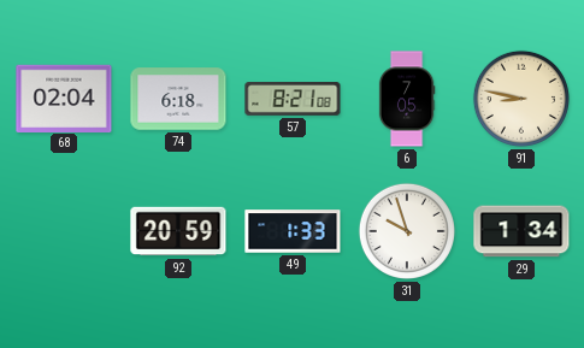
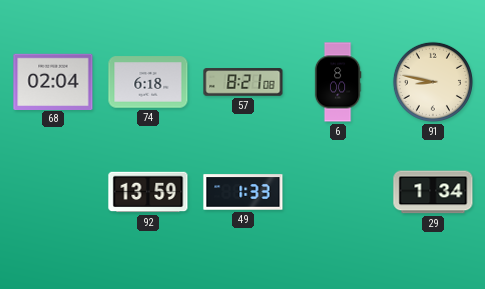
6: 7:05 -> 8:00
92: 20:59 -> 13:59
31: 9:57 -> none
